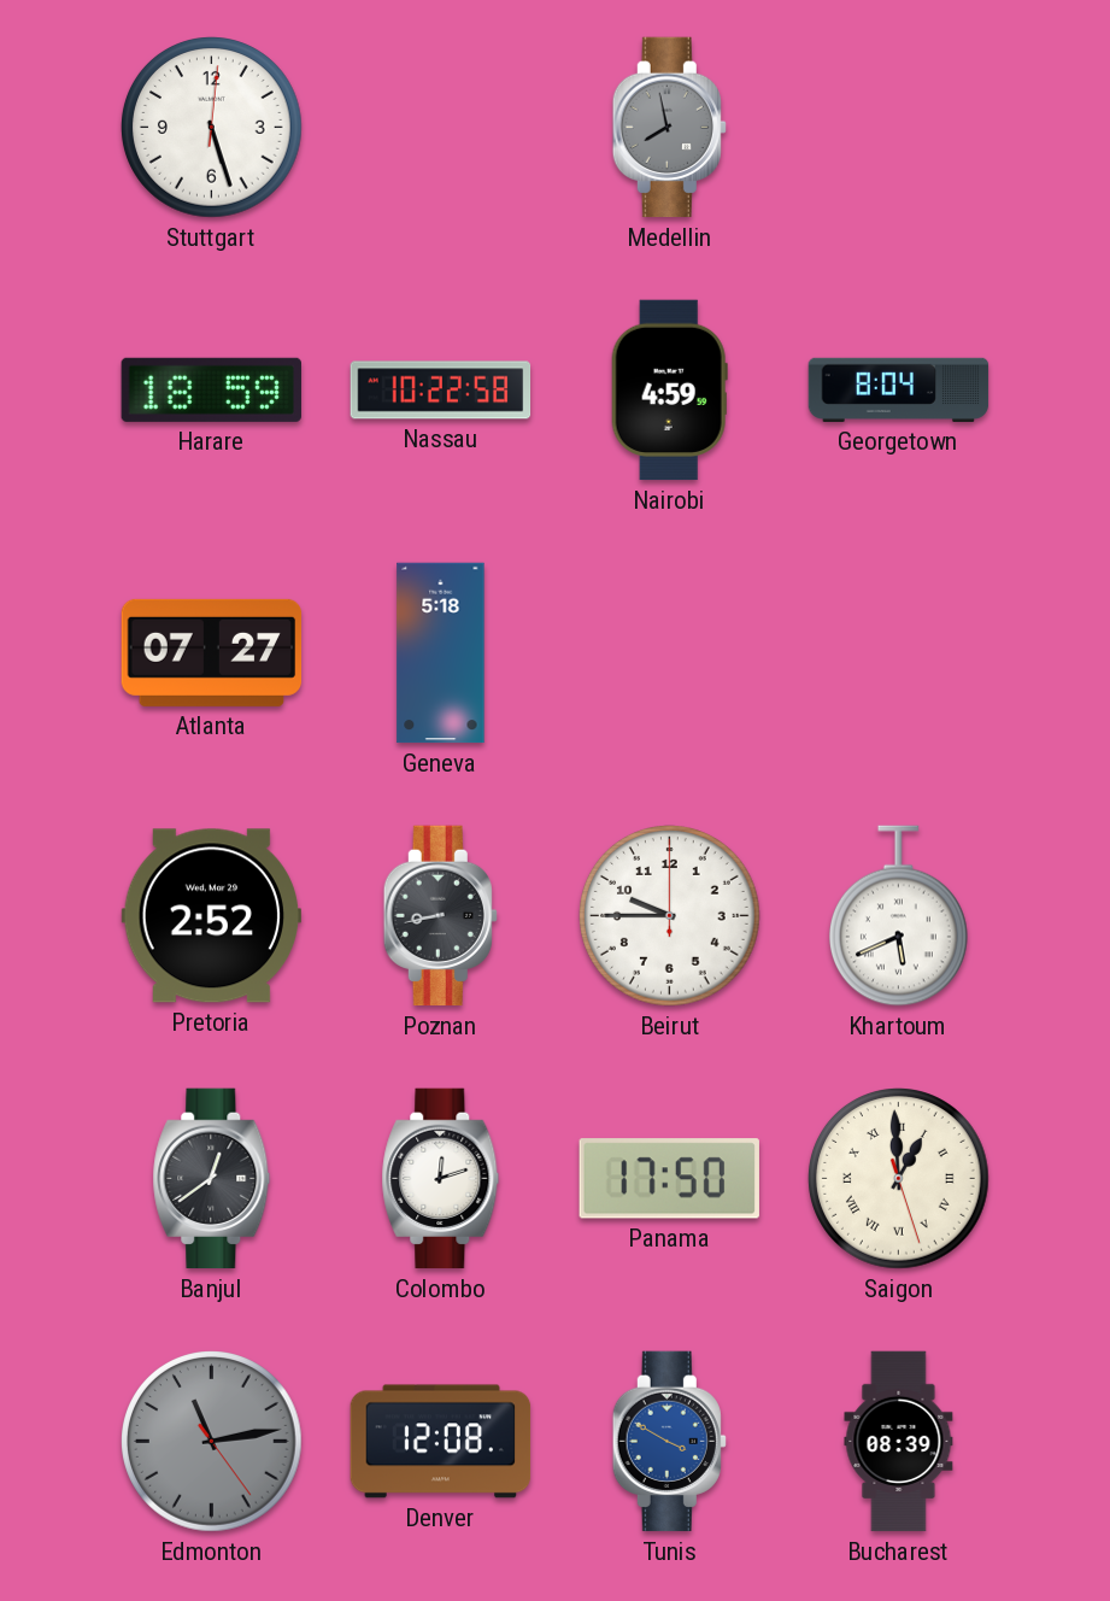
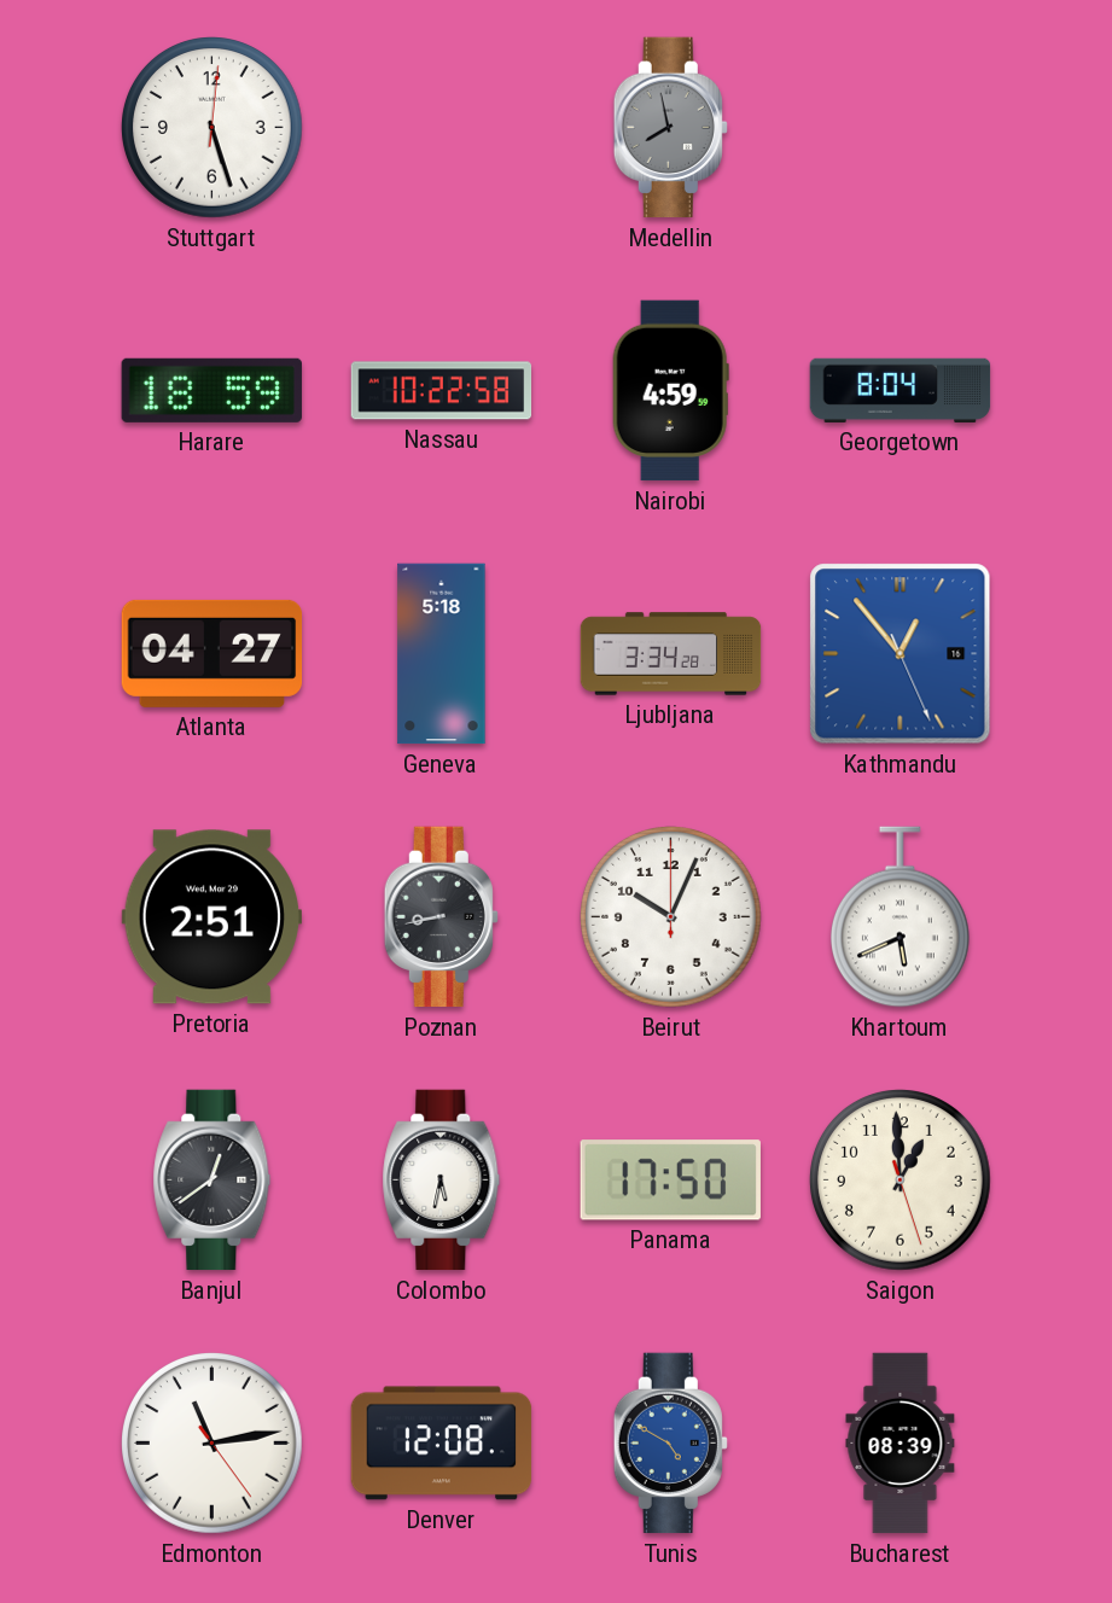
Atlanta: 07:27 -> 04:27
Ljubljana: none -> 3:34
Kathmandu: none -> 12:53
Pretoria: 2:52 -> 2:51
Beirut: 9:45 -> 10:04
Colombo: 12:12 -> 5:32
Saigon numerals: Roman -> Arabic
Edmonton dial: grey -> white
Tunis: 3:50 -> 4:50
